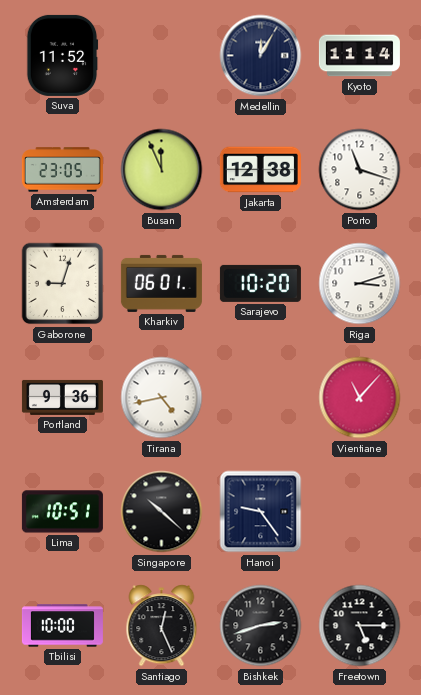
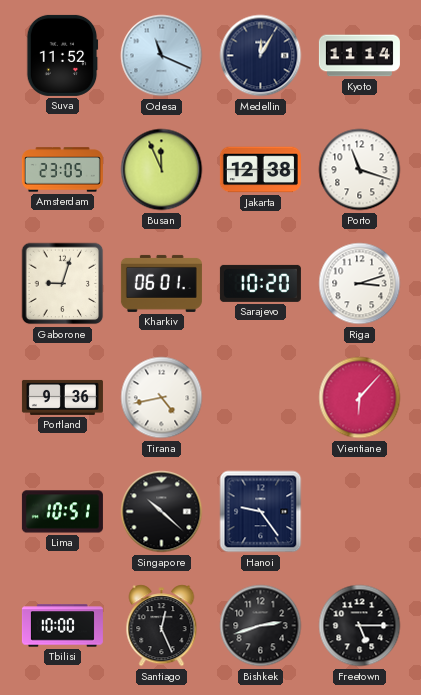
Odesa: none -> 11:19
Vientiane: 11:07 -> 6:07
